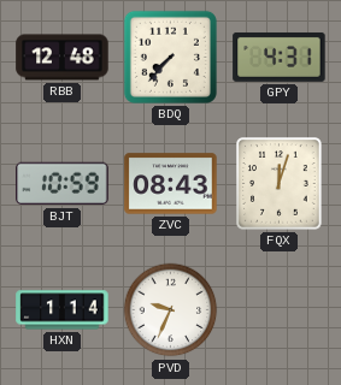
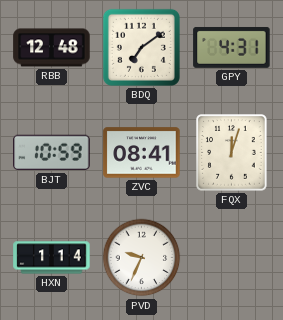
BDQ: 7:37 -> 7:09
ZVC: 08:43 -> 08:41
